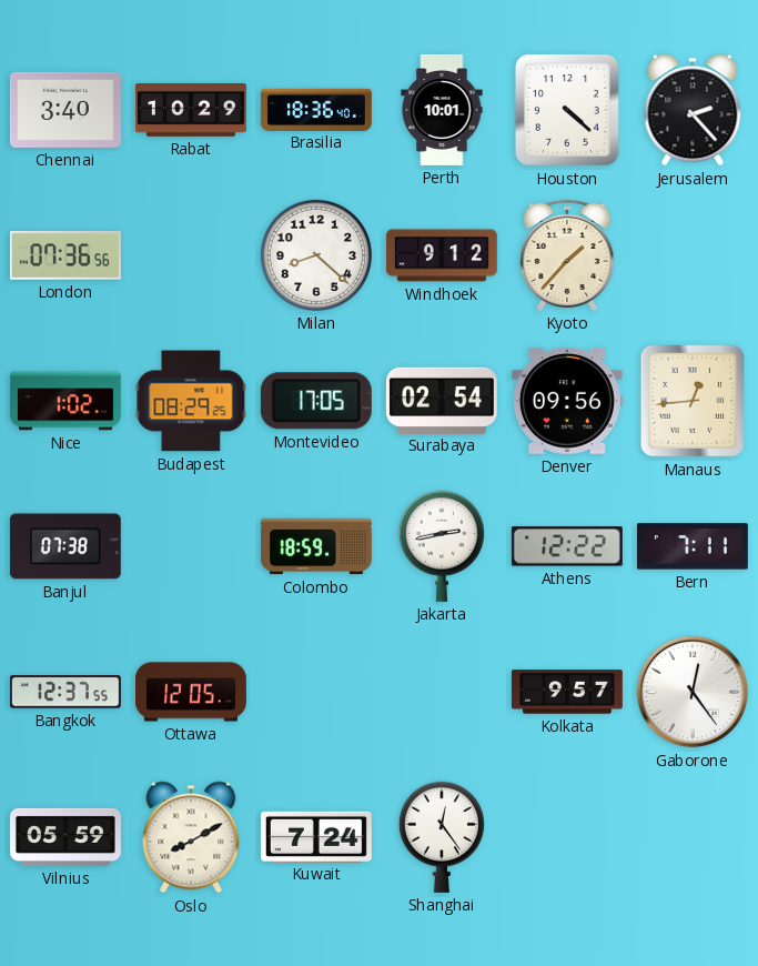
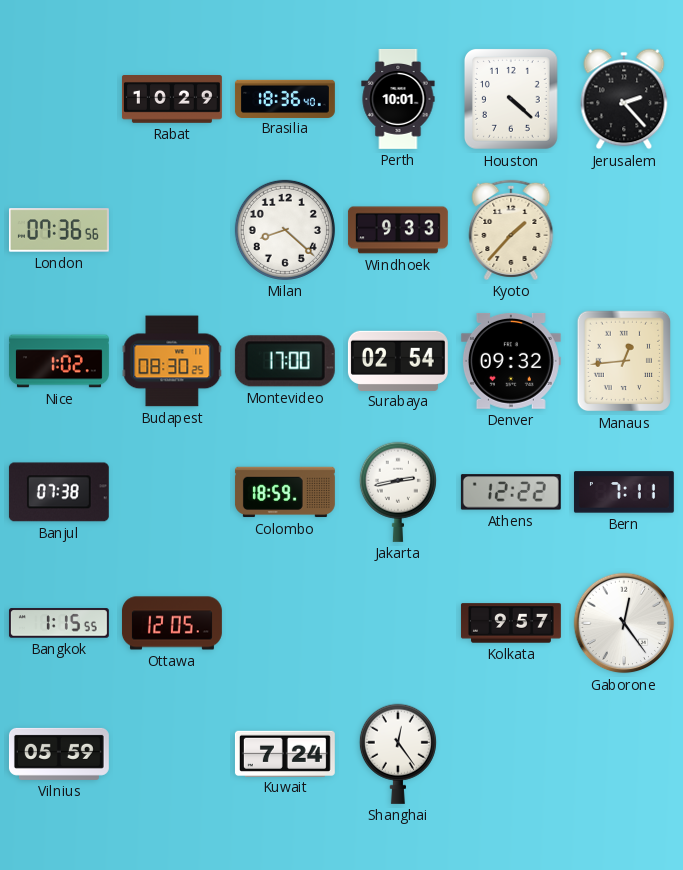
Chennai: 3:40 -> none
Windhoek: 9:12 -> 9:33
Budapest: 08:29 -> 08:30
Montevideo: 17:05 -> 17:00
Denver: 09:56 -> 09:32
Bangkok: 12:37 -> 1:15
Oslo: 8:10 -> none
